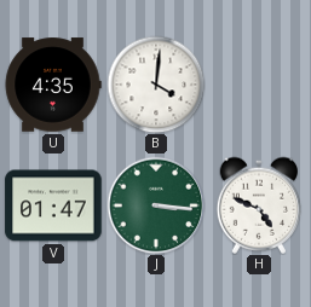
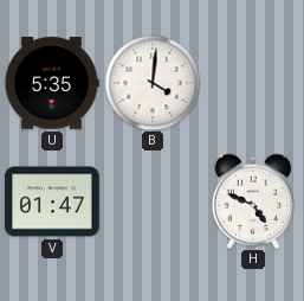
U: 4:35 -> 5:35
J: 3:16 -> none
